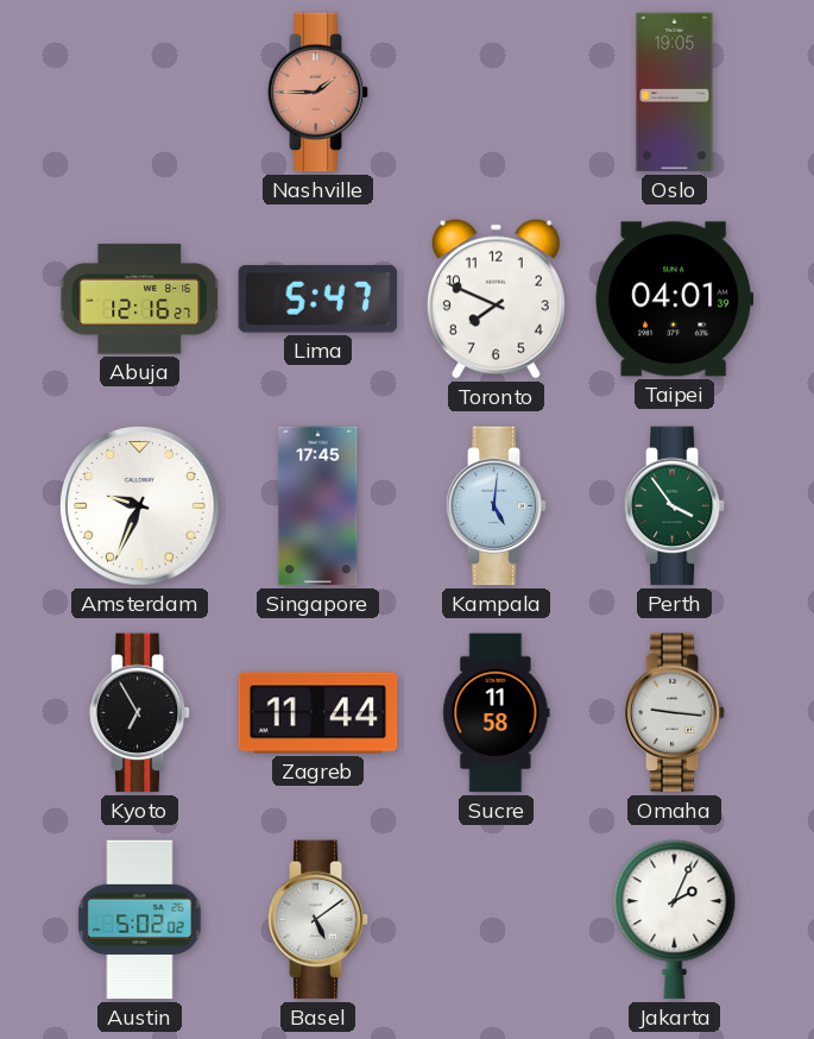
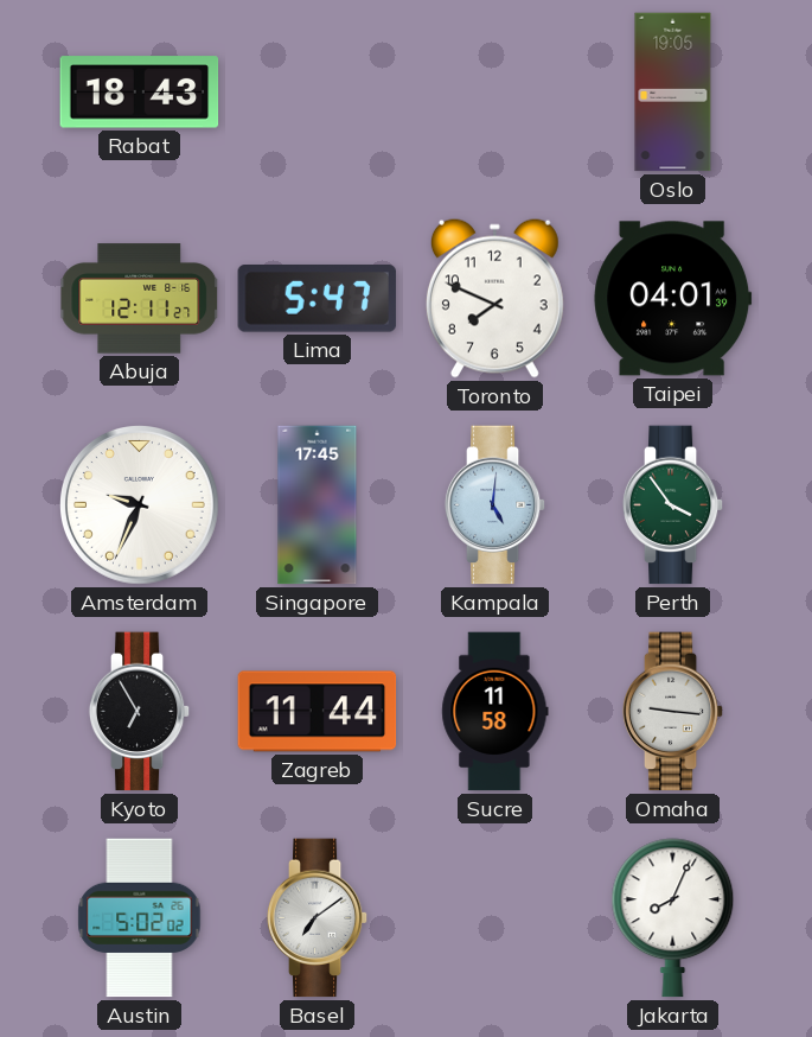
Rabat: none -> 18:43
Nashville: 1:45 -> none
Abuja: 12:16 -> 12:11
Basel: 5:09 -> 7:09
Jakarta: 2:04 -> 8:04
